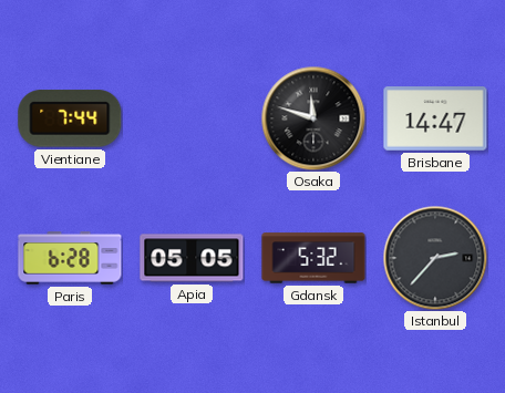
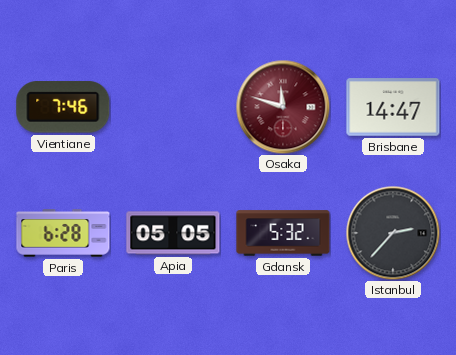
Vientiane: 7:44 -> 7:46
Osaka dial: black -> burgundy
